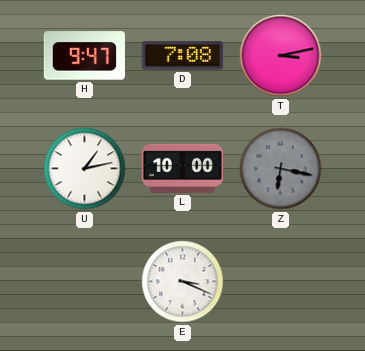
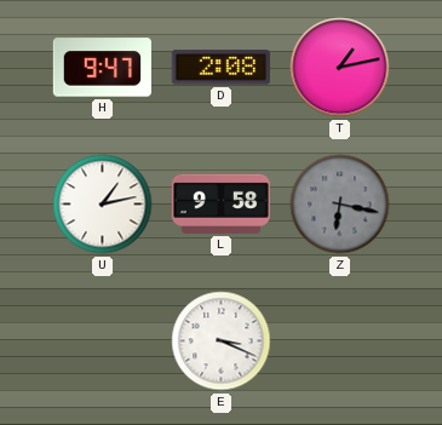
D: 7:08 -> 2:08
T: 3:13 -> 1:13
L: 10:00 -> 9:58
